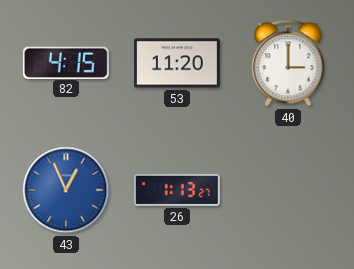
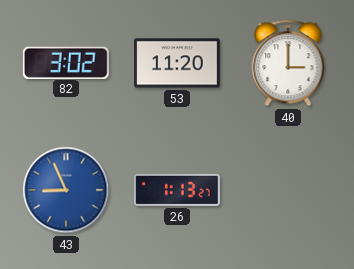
82: 4:15 -> 3:02
43: 12:56 -> 8:56
